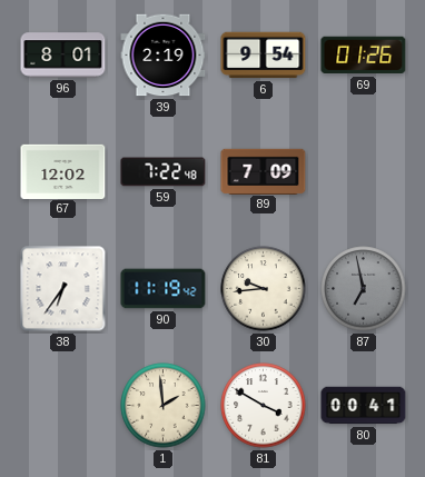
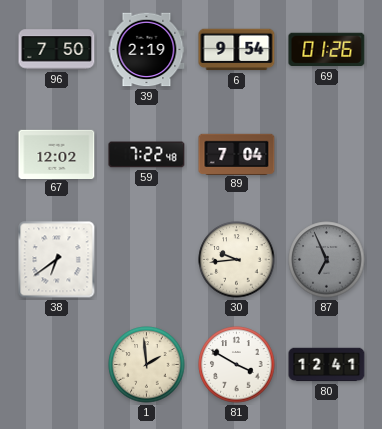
96: 8:01 -> 7:50
89: 7:09 -> 7:04
38: 6:36 -> 6:39
90: 11:19 -> none
87: 6:58 -> 6:56
80: 00:41 -> 12:41
